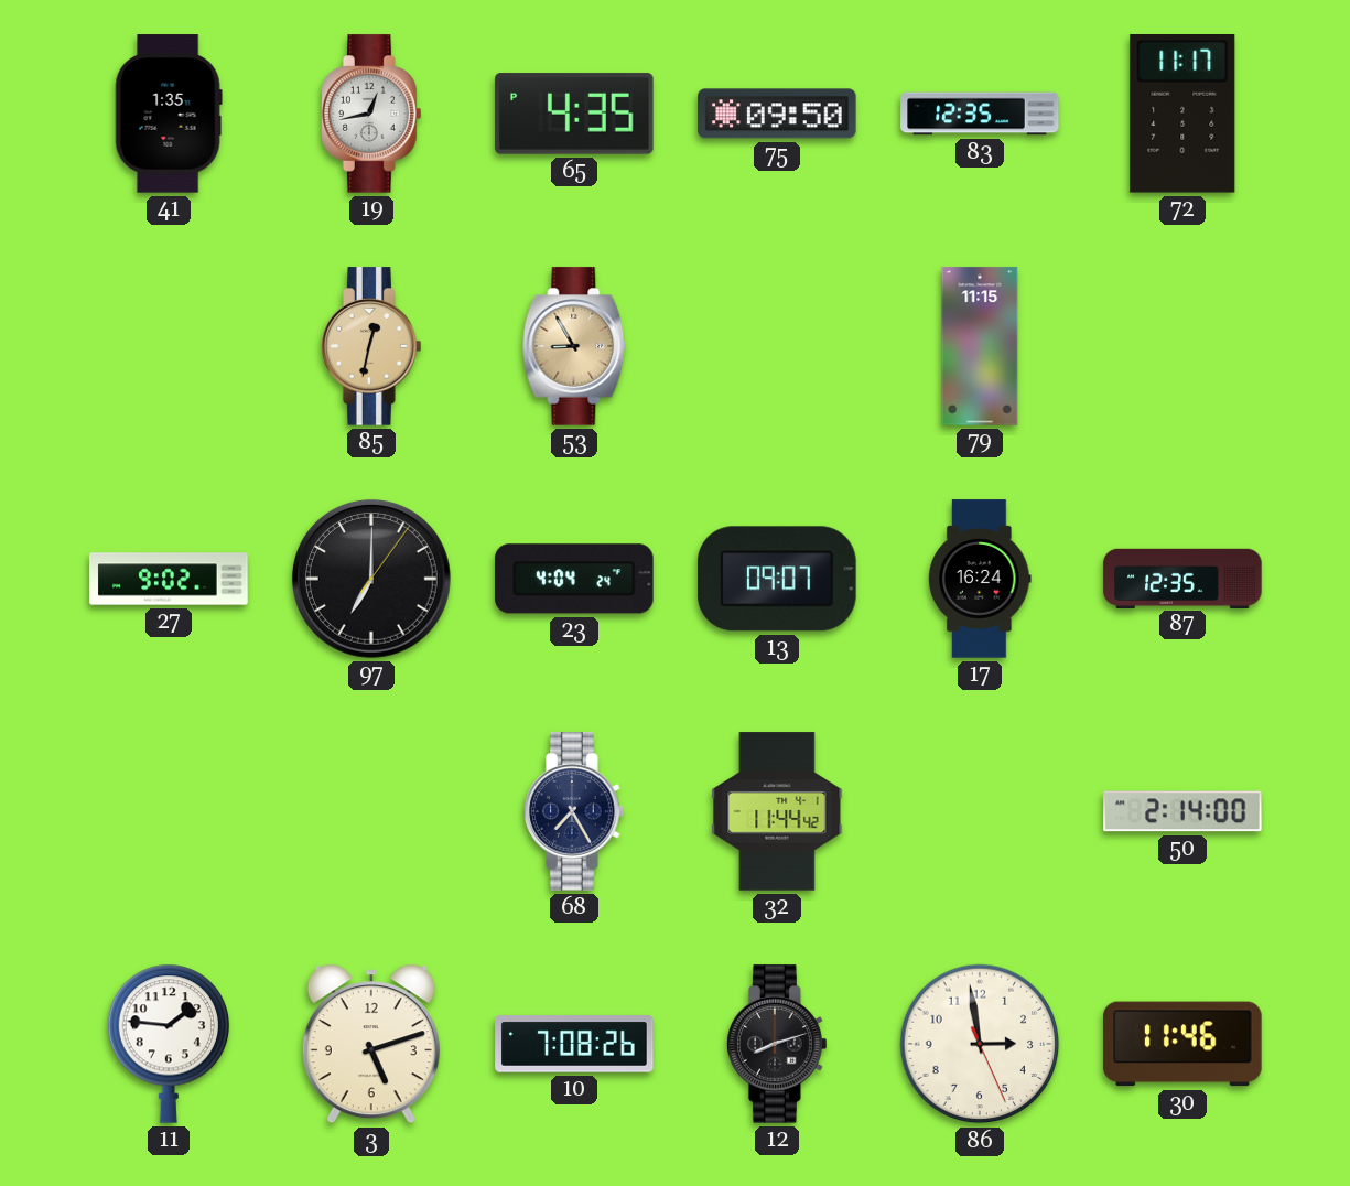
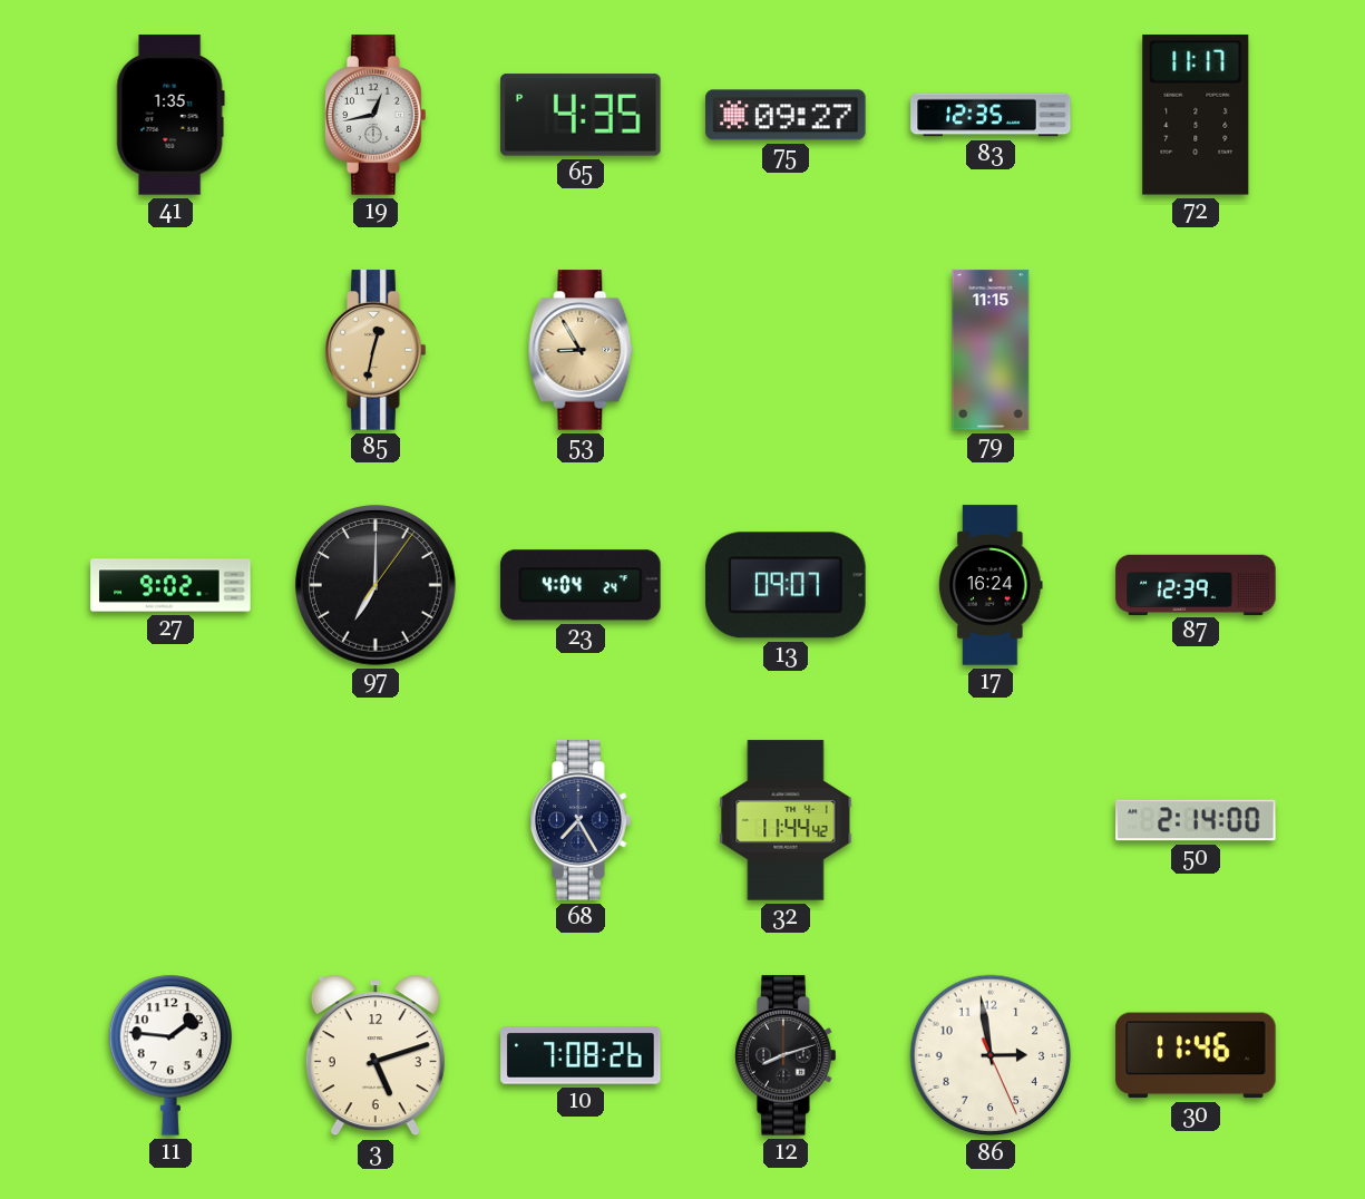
75: 09:50 -> 09:27
87: 12:35 -> 12:39
